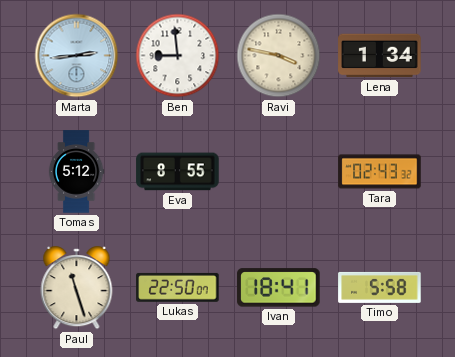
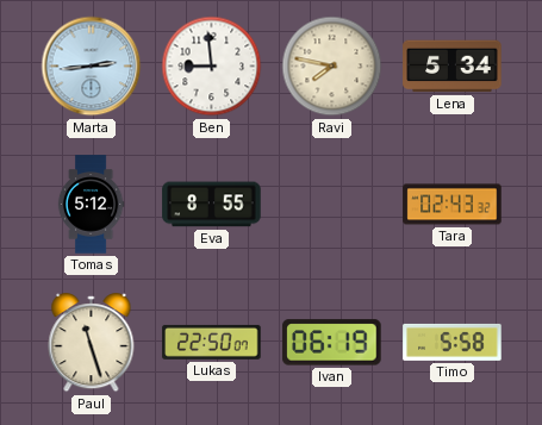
Ravi: 3:47 -> 7:47
Lena: 1:34 -> 5:34
Ivan: 18:41 -> 06:19
